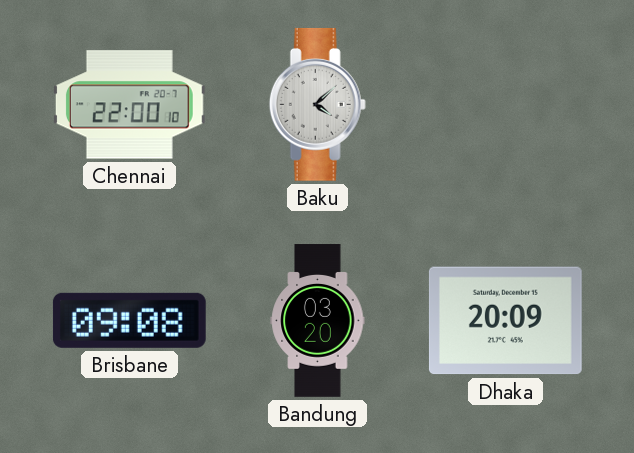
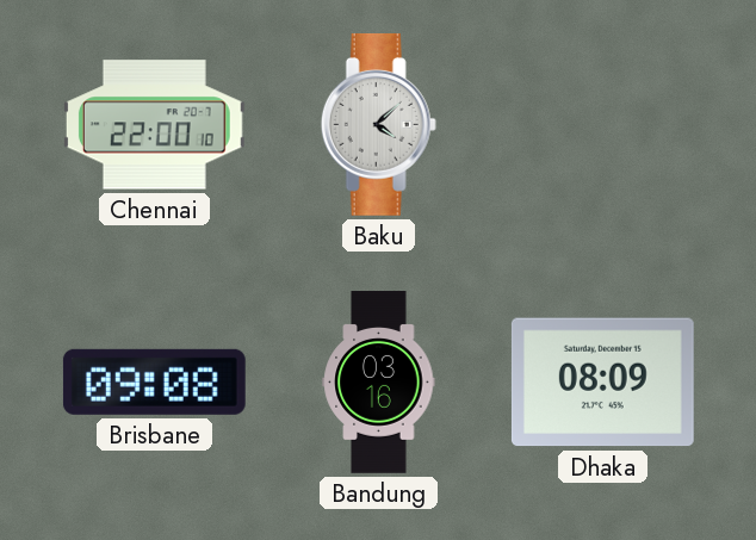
Bandung: 03:20 -> 03:16
Dhaka: 20:09 -> 08:09
